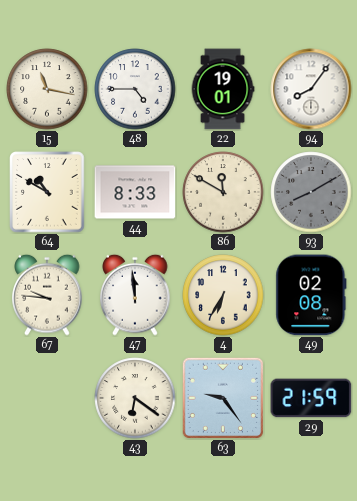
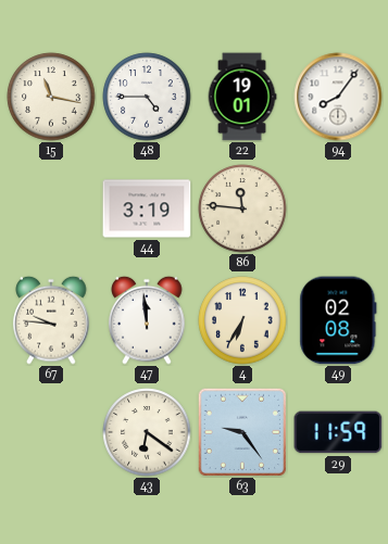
64: 10:50 -> none
44: 8:33 -> 3:19
86: 11:50 -> 11:46
93: 8:10 -> none
29: 21:59 -> 11:59
